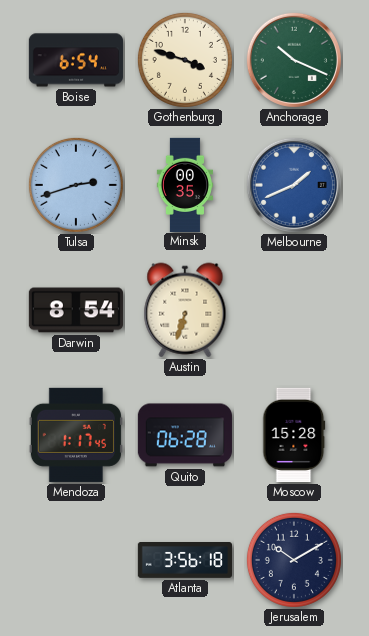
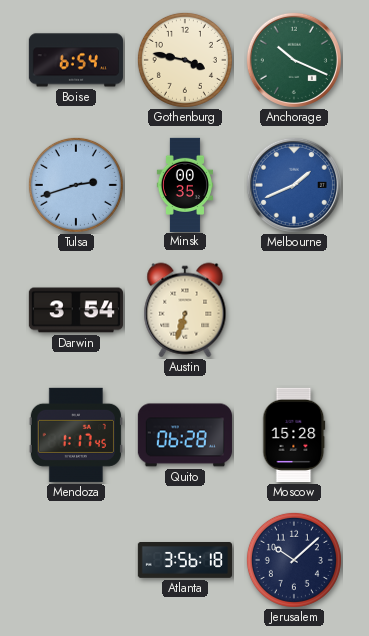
Gothenburg: 3:48 -> 3:47
Darwin: 8:54 -> 3:54
Jerusalem: 10:10 -> 10:08
